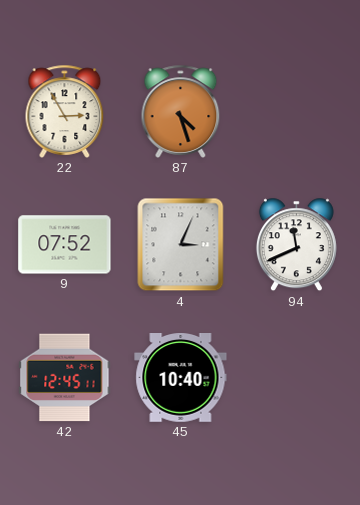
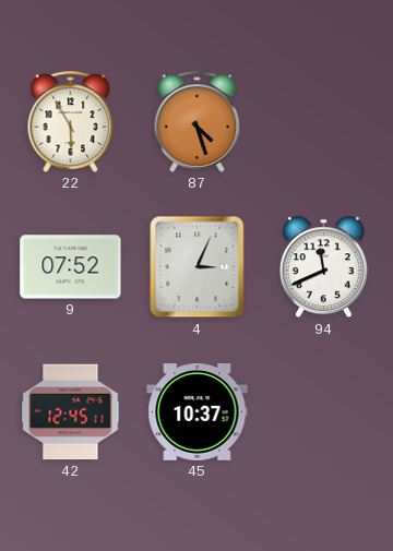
22: 2:55 -> 5:55
45: 10:40 -> 10:37
